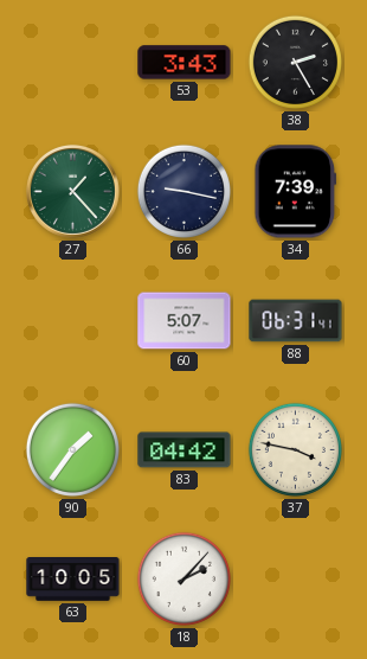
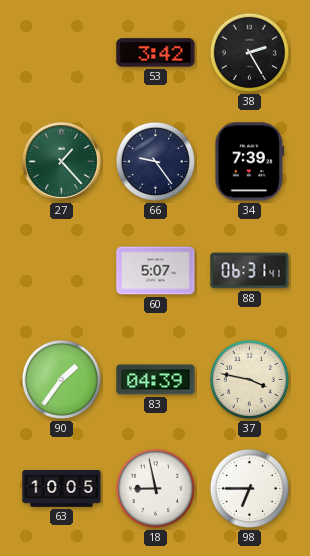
53: 3:43 -> 3:42
66: 9:17 -> 9:24
83: 04:42 -> 04:39
18: 2:07 -> 8:58
98: none -> 6:45
